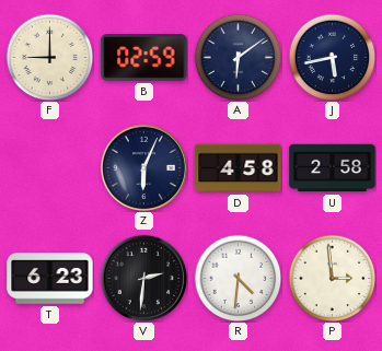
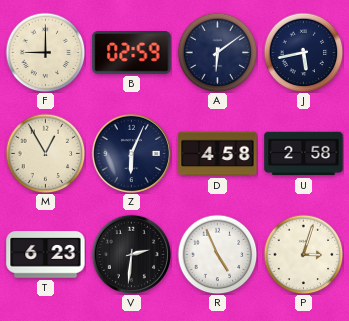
M: none -> 12:55
R: 4:31 -> 4:56
P: 2:59 -> 3:03
